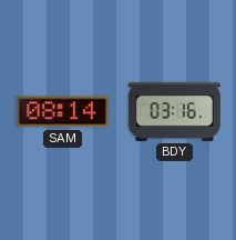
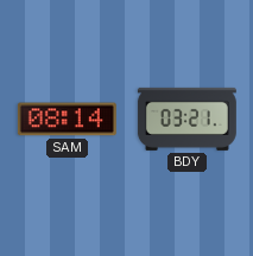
BDY: 03:16 -> 03:21
